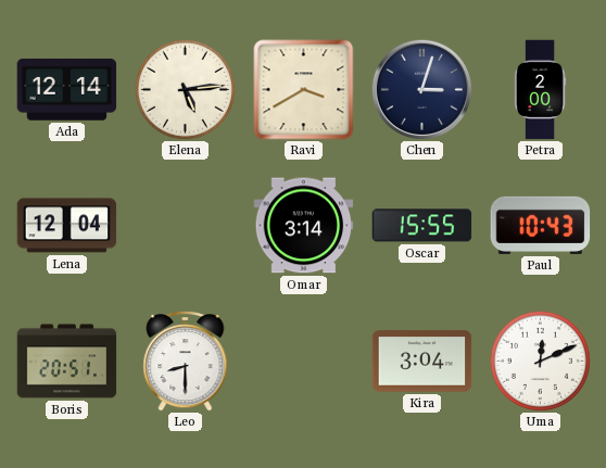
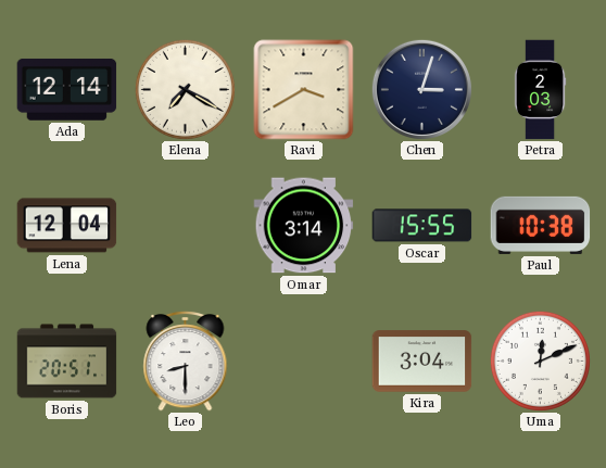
Elena: 5:14 -> 7:20
Petra: 2:00 -> 2:03
Paul: 10:43 -> 10:38
